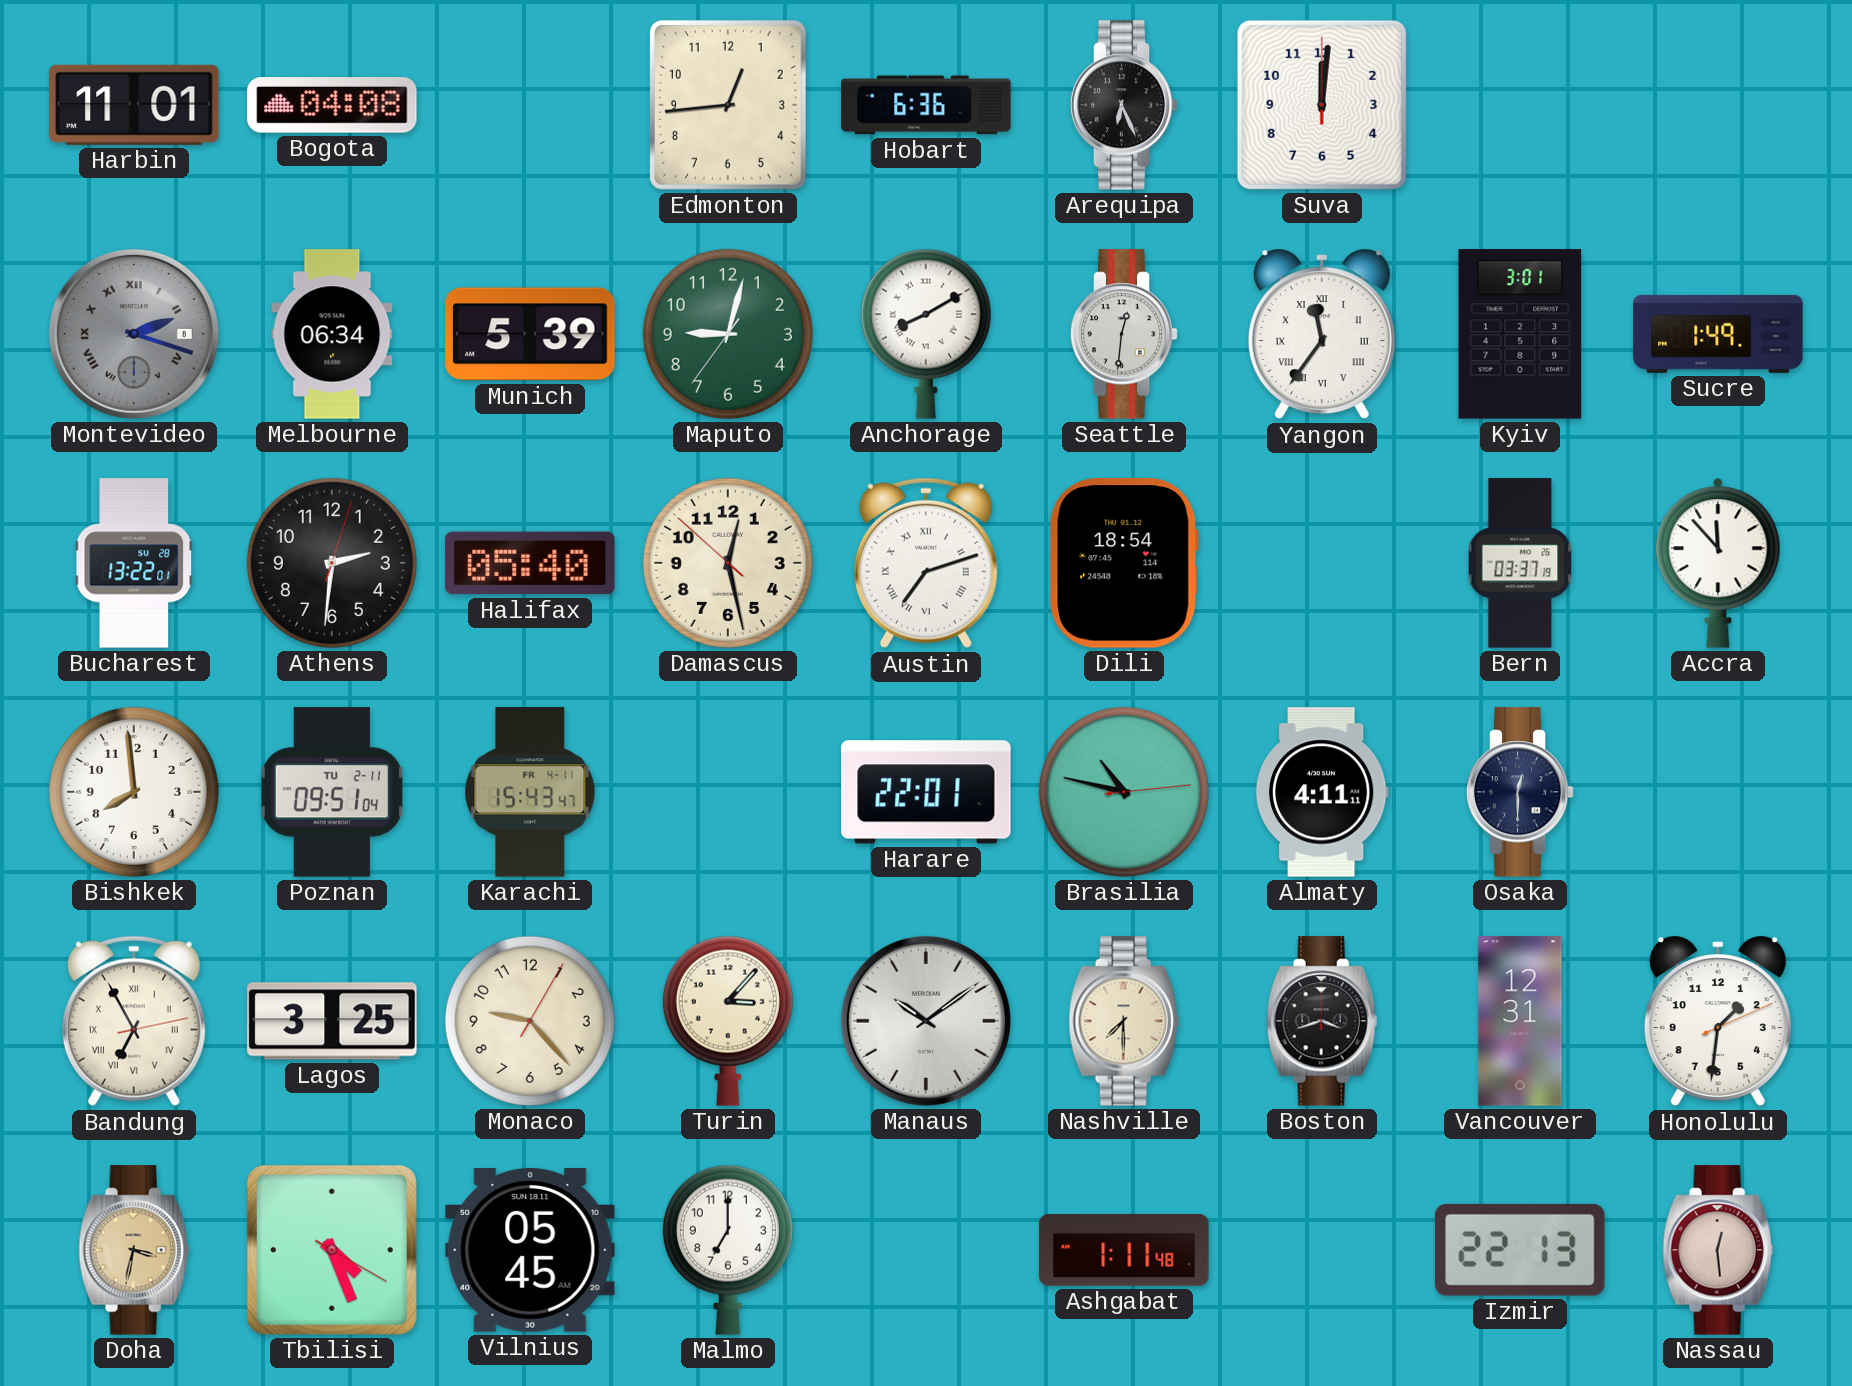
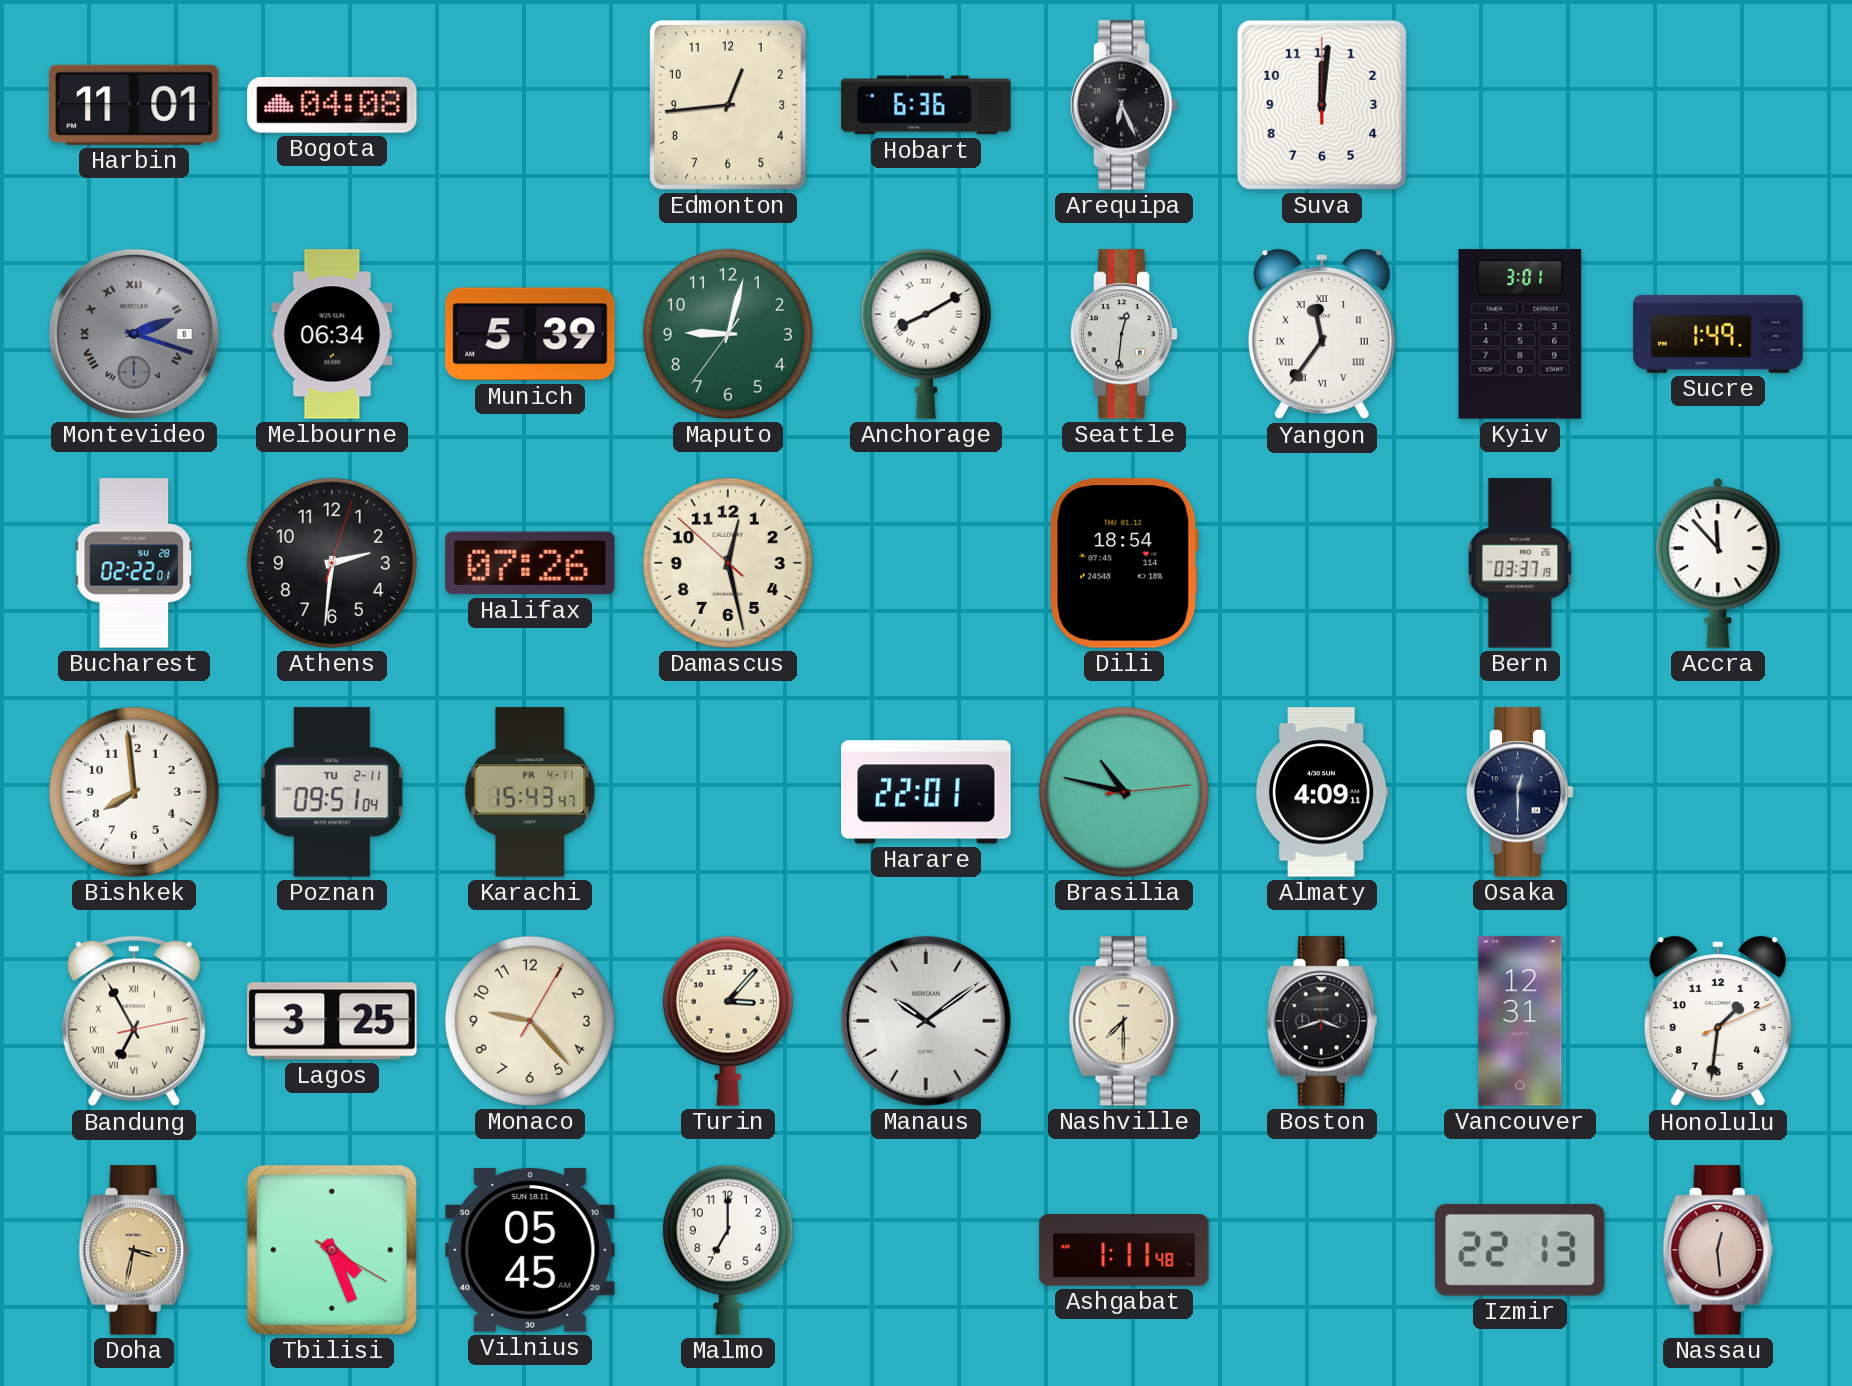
Bucharest: 13:22 -> 02:22
Halifax: 05:40 -> 07:26
Austin: 7:12 -> none
Almaty: 4:11 -> 4:09
